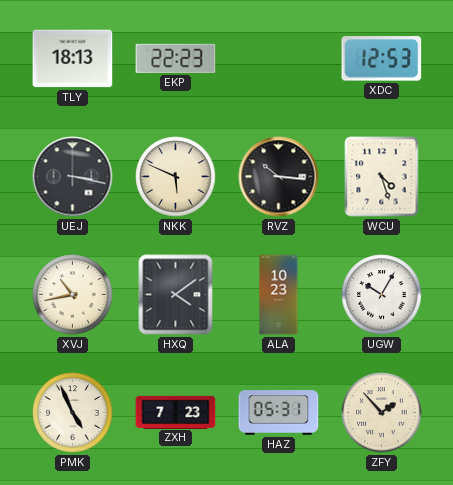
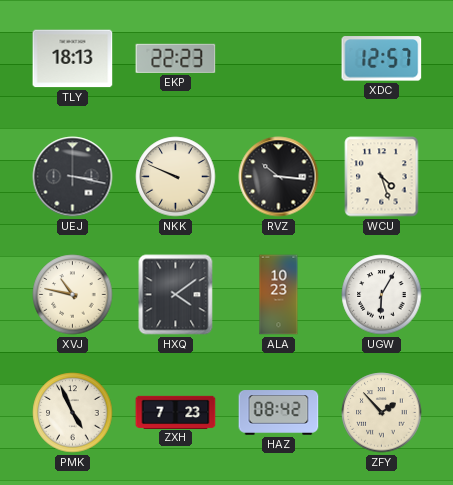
XDC: 12:53 -> 12:57
NKK: 5:49 -> 9:49
XVJ: 10:43 -> 10:47
UGW: 10:05 -> 6:05
HAZ: 05:31 -> 08:42
